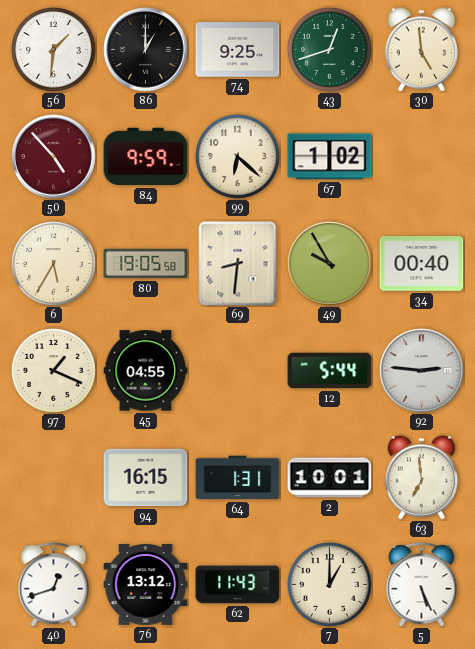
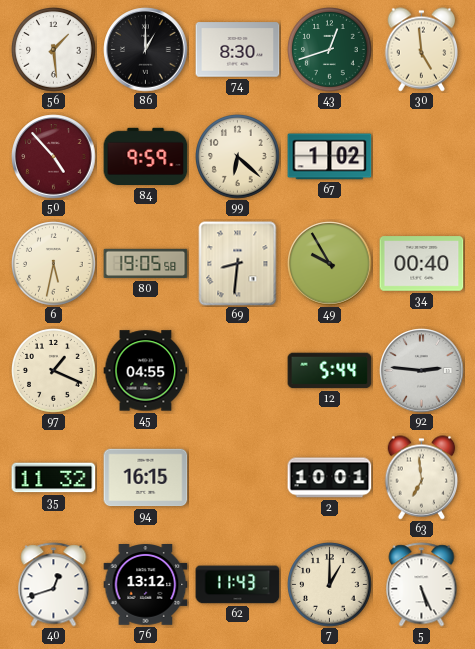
56: 1:31 -> 1:29
74: 9:25 -> 8:30
6: 5:35 -> 5:32
35: none -> 11:32
64: 1:31 -> none
